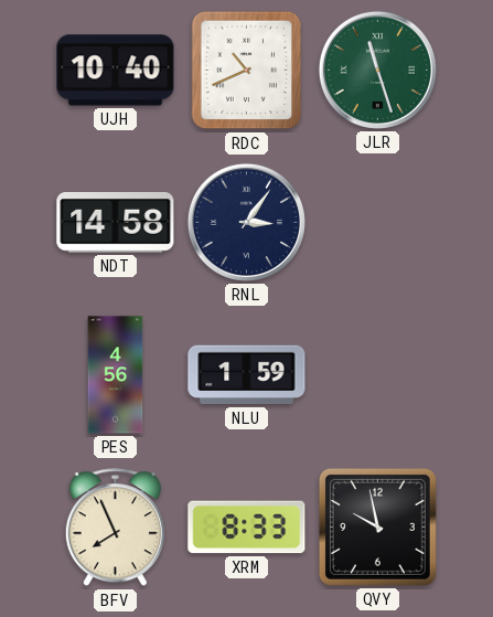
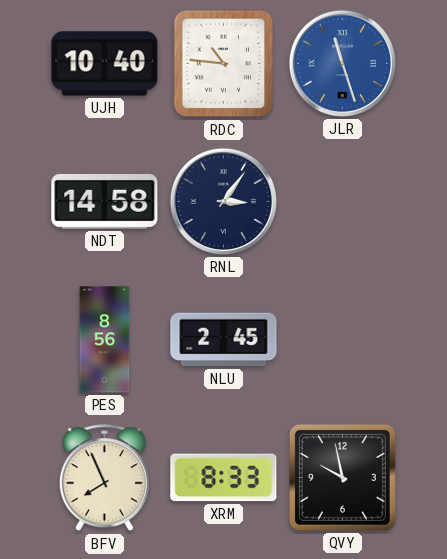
RDC: 10:41 -> 10:46
JLR dial: green -> blue
PES: 4:56 -> 8:56
NLU: 1:59 -> 2:45
